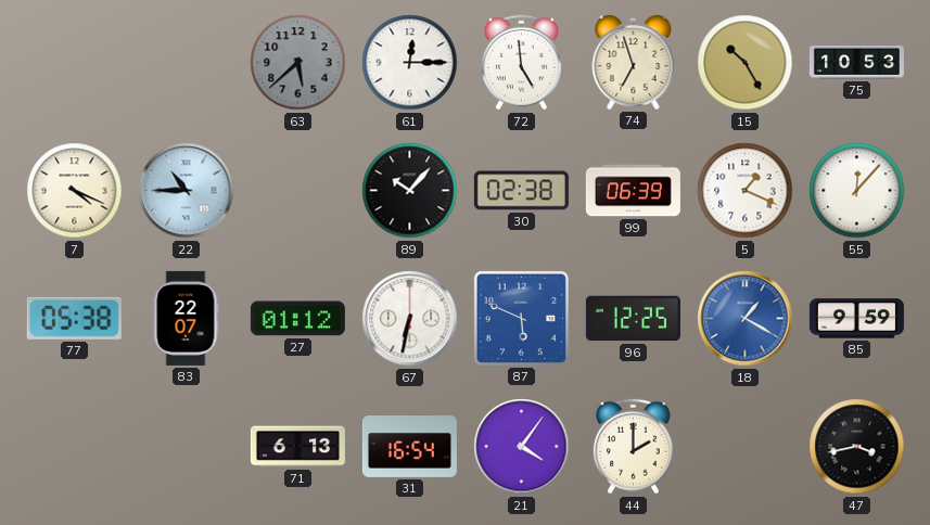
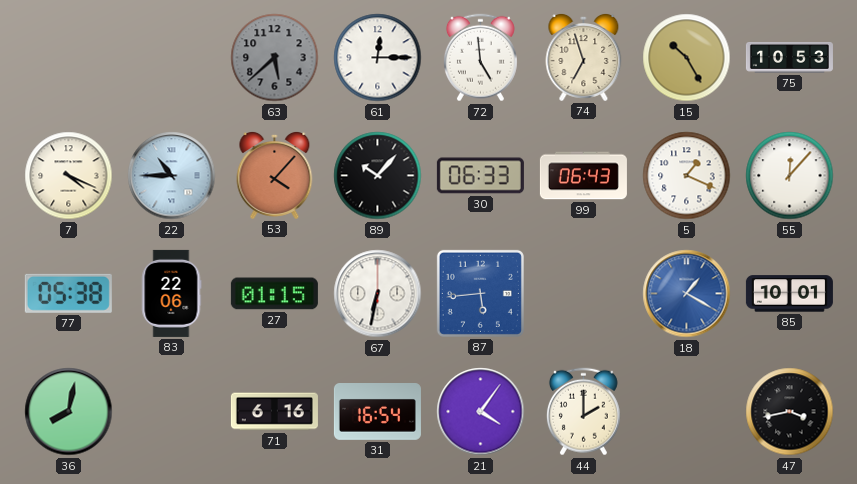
53: none -> 4:07
30: 02:38 -> 06:33
99: 06:39 -> 06:43
83: 22:07 -> 22:06
27: 01:12 -> 01:15
87: 5:49 -> 5:44
96: 12:25 -> none
85: 9:59 -> 10:01
36: none -> 8:02
71: 6:13 -> 6:16
